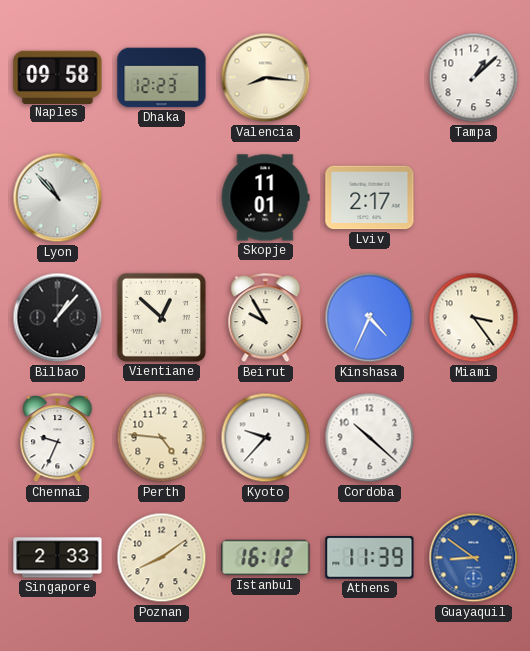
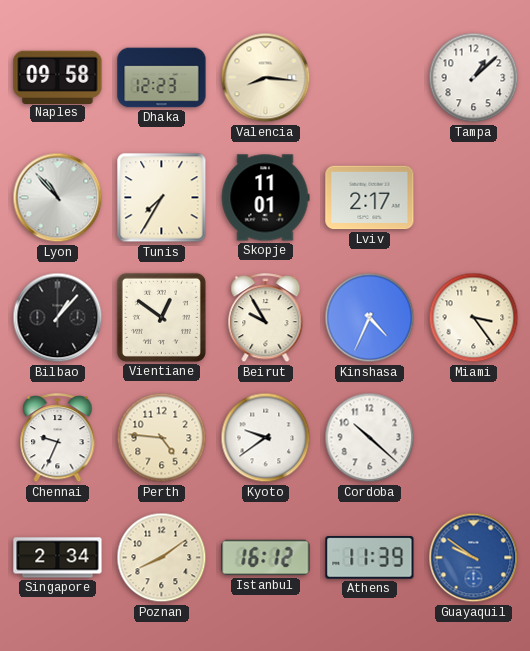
Tunis: none -> 7:35
Vientiane: 12:52 -> 12:51
Kyoto: 9:37 -> 9:39
Singapore: 2:33 -> 2:34
Guayaquil: 8:51 -> 9:51
